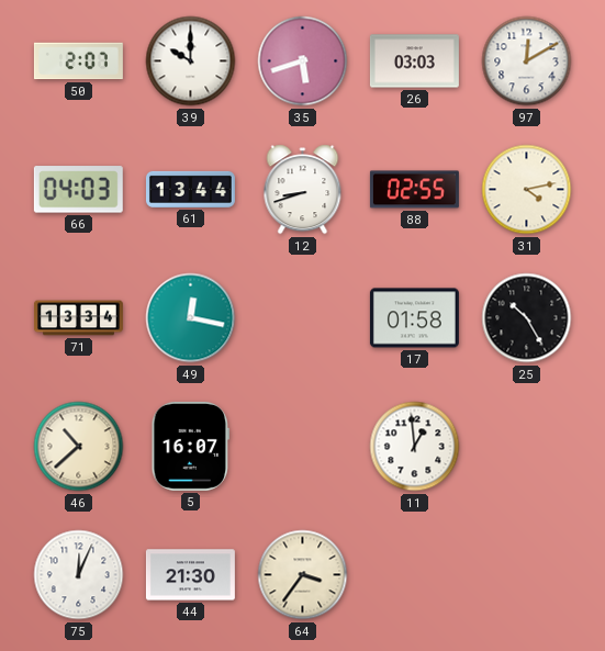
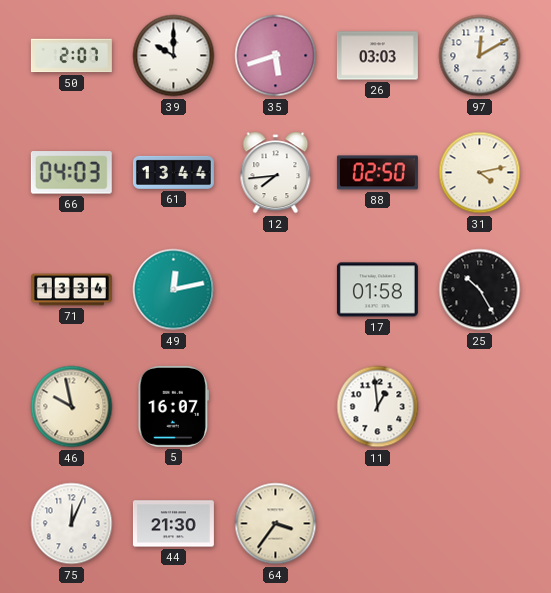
12: 8:42 -> 7:44
88: 02:55 -> 02:50
49: 12:17 -> 12:13
46: 10:38 -> 9:58
